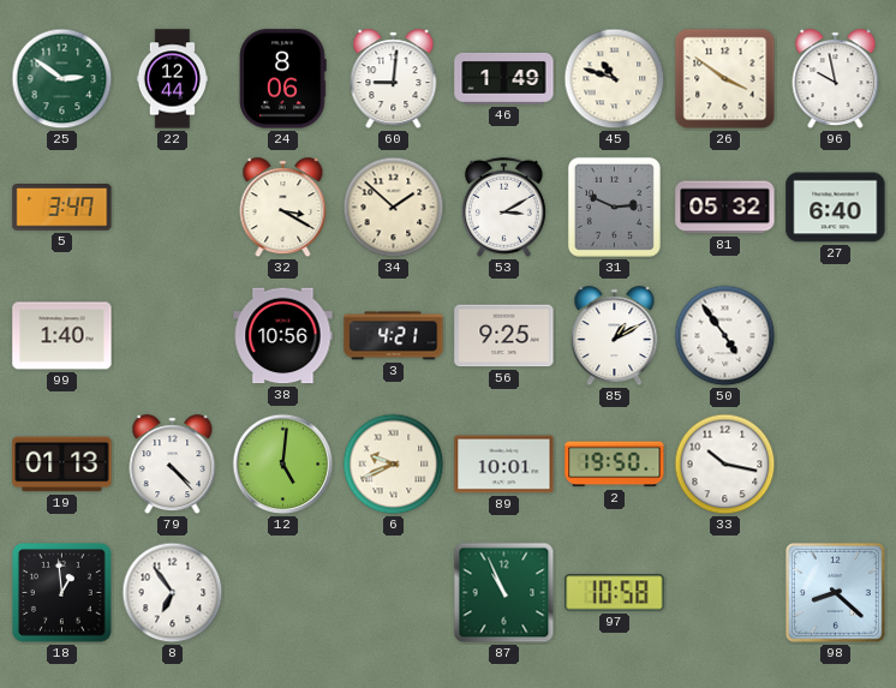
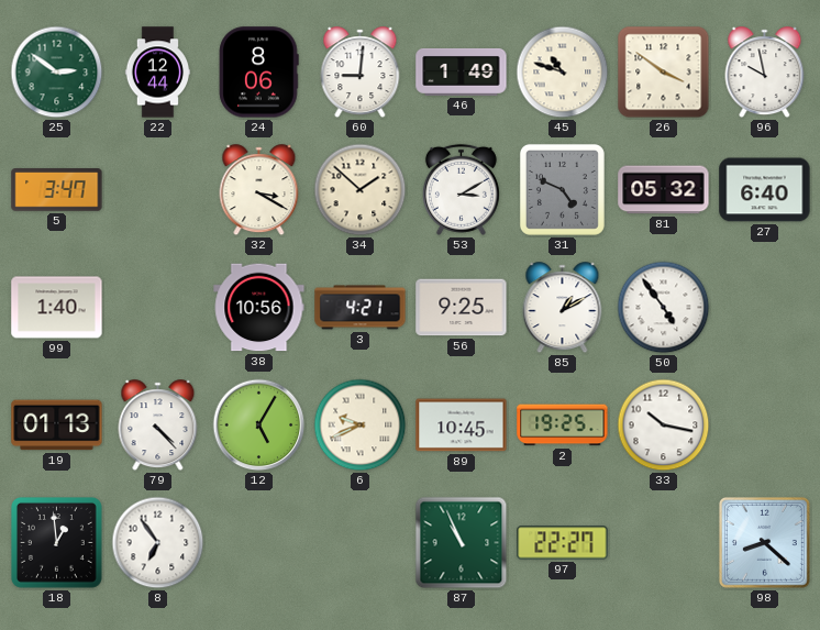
31: 2:49 -> 4:49
12: 5:01 -> 5:05
89: 10:01 -> 10:45
2: 19:50 -> 19:25
97: 10:58 -> 22:27
